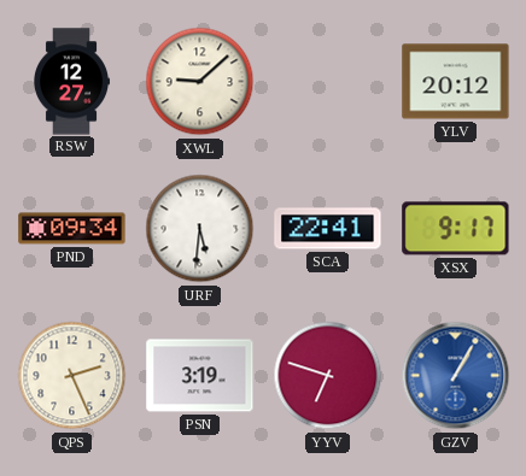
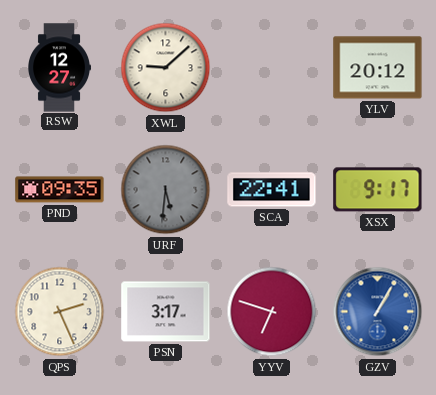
PND: 09:34 -> 09:35
URF dial: white -> grey
PSN: 3:19 -> 3:17
